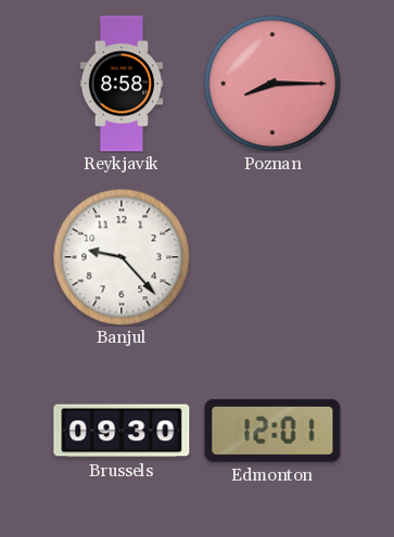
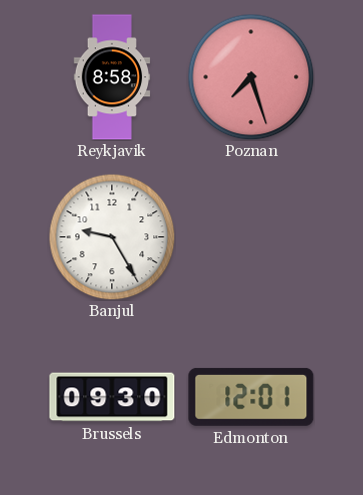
Poznan: 8:15 -> 7:27
Banjul: 9:23 -> 9:25
